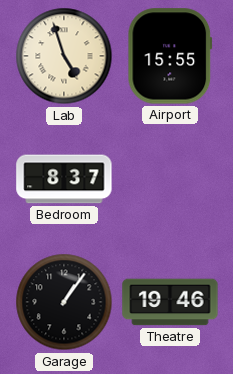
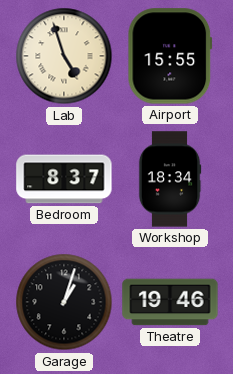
Workshop: none -> 18:34
Garage: 1:06 -> 1:03
